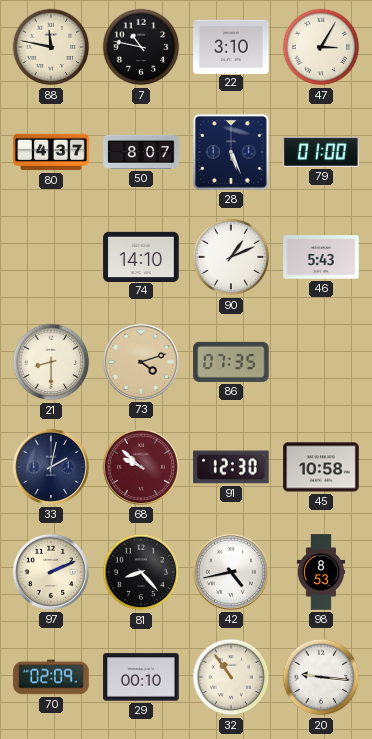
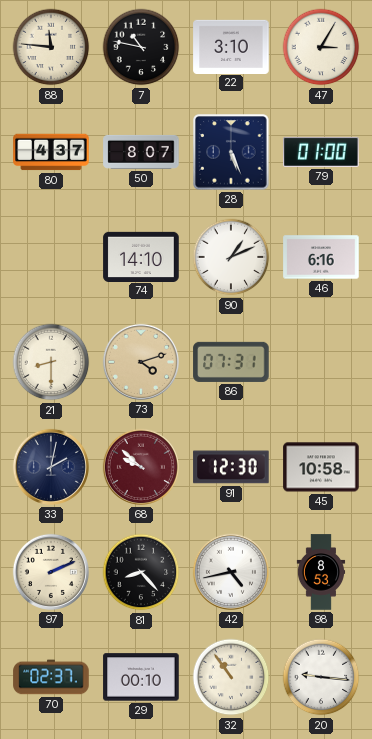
88: 11:47 -> 11:46
46: 5:43 -> 6:16
86: 07:35 -> 07:31
70: 02:09 -> 02:37
